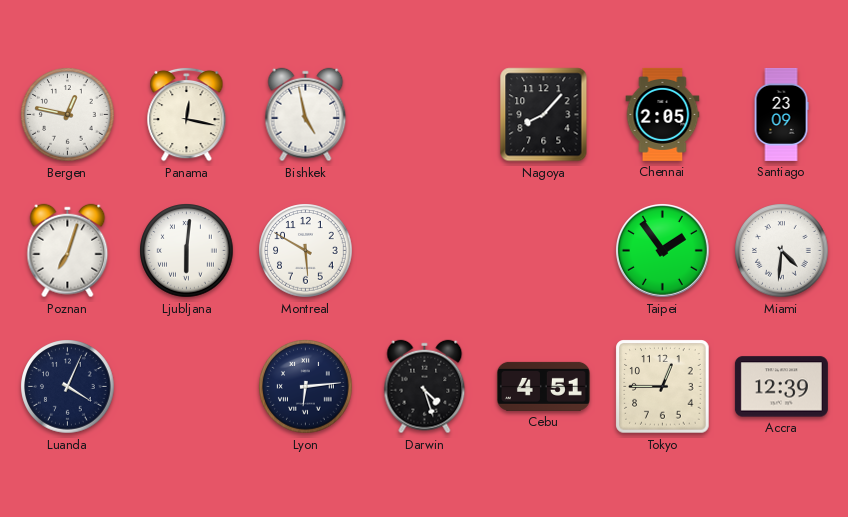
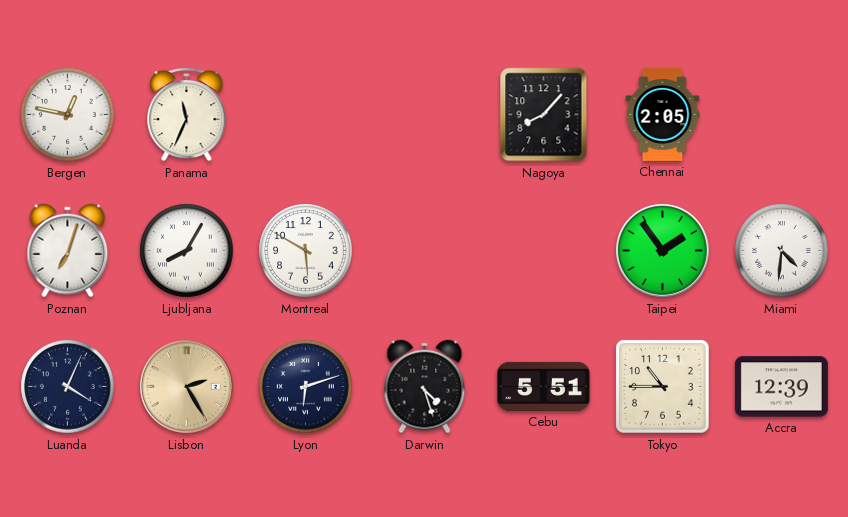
Panama: 12:17 -> 11:34
Bishkek: 4:58 -> none
Santiago: 23:09 -> none
Ljubljana: 6:01 -> 8:05
Lisbon: none -> 2:25
Lyon: 6:14 -> 6:12
Cebu: 4:51 -> 5:51
Tokyo: 12:45 -> 10:45
